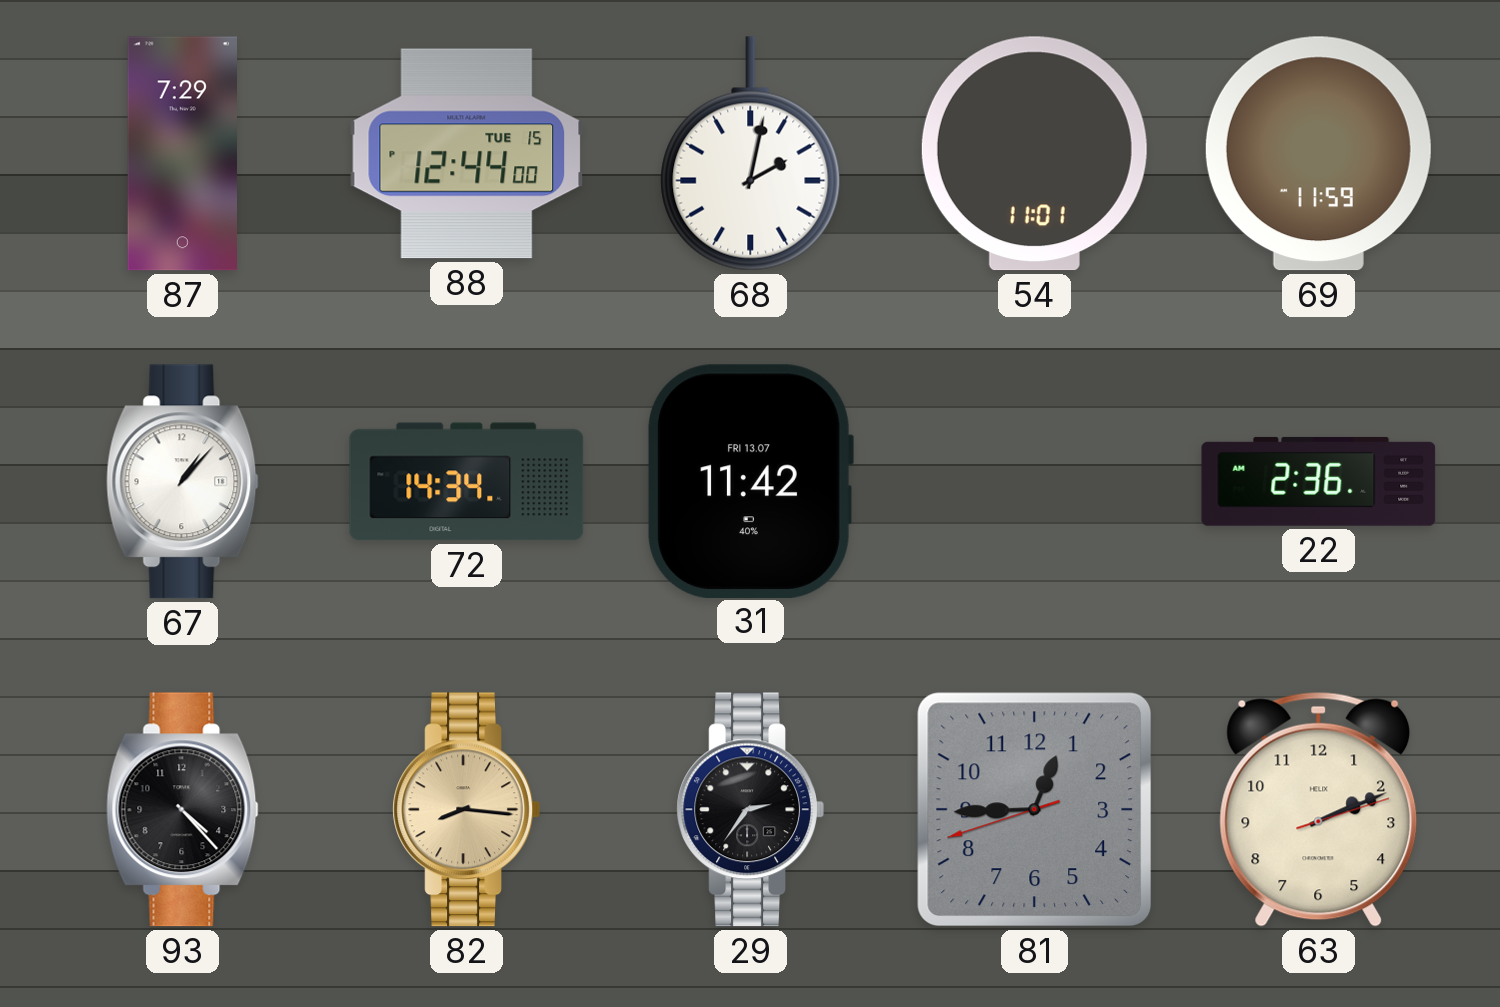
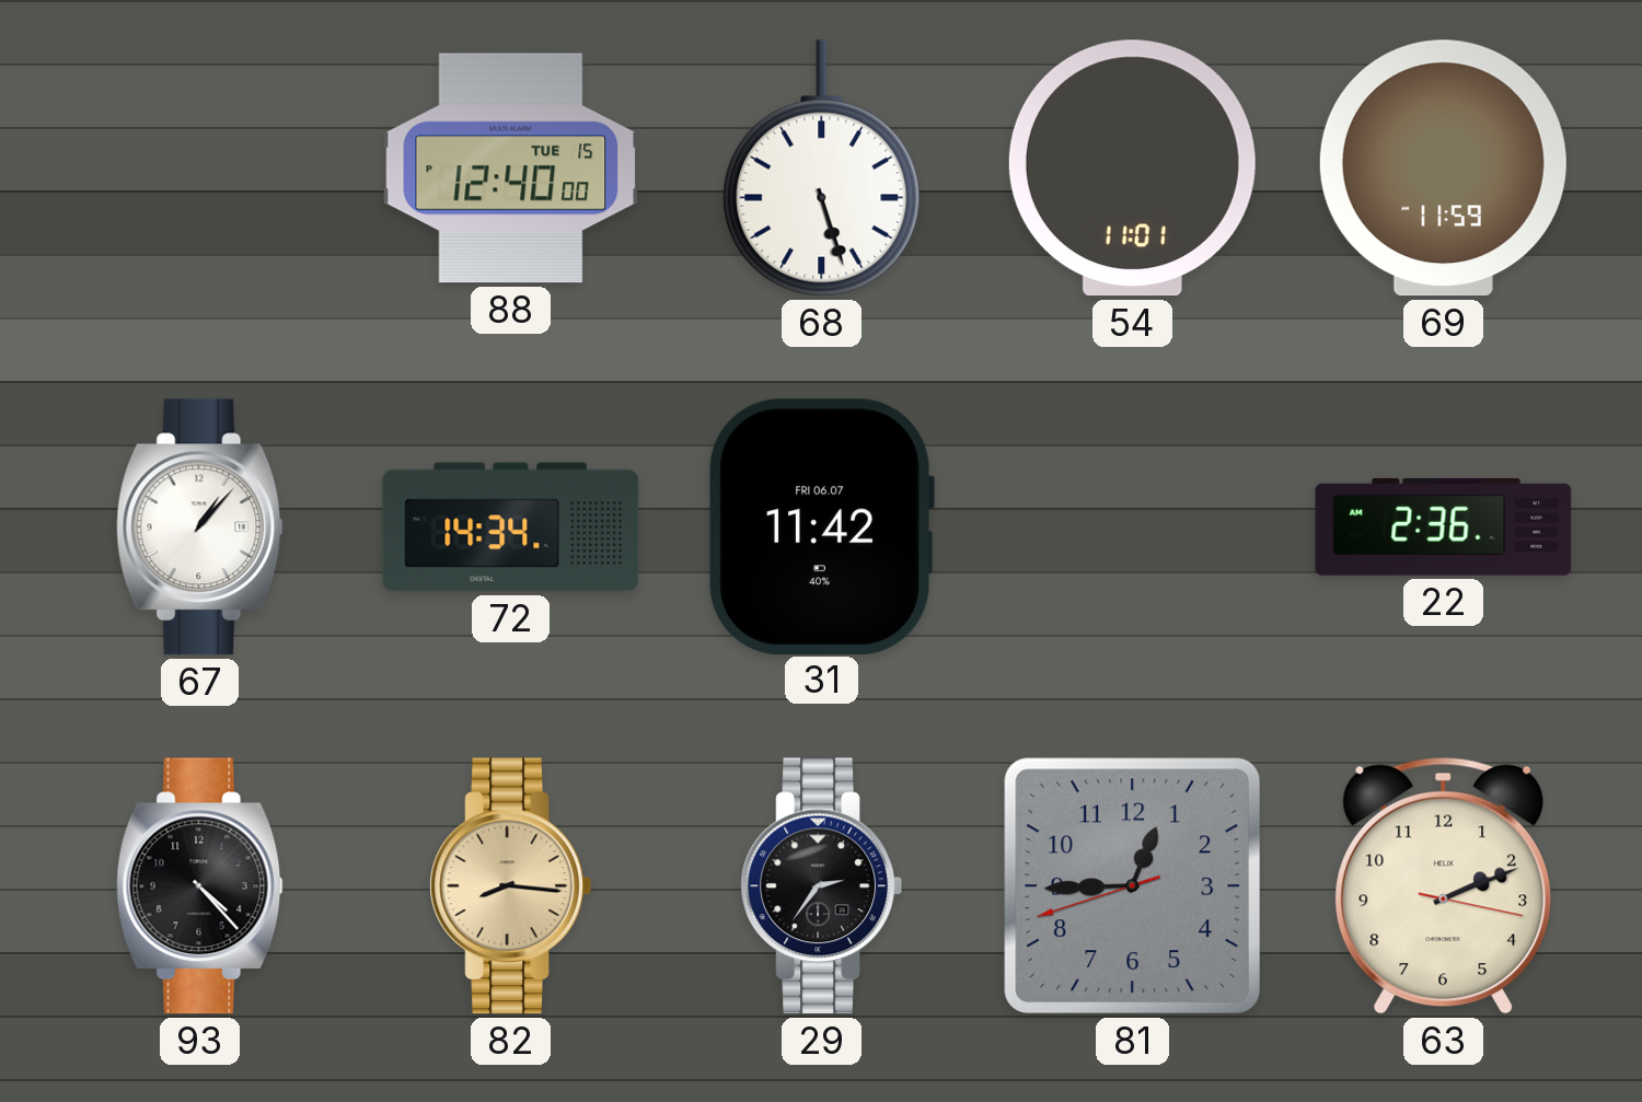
87: 7:29 -> none
88: 12:44 -> 12:40
68: 2:02 -> 5:27
31 date: FRI 13.07 -> FRI 06.07
63: 2:11:12 -> 2:11:17
